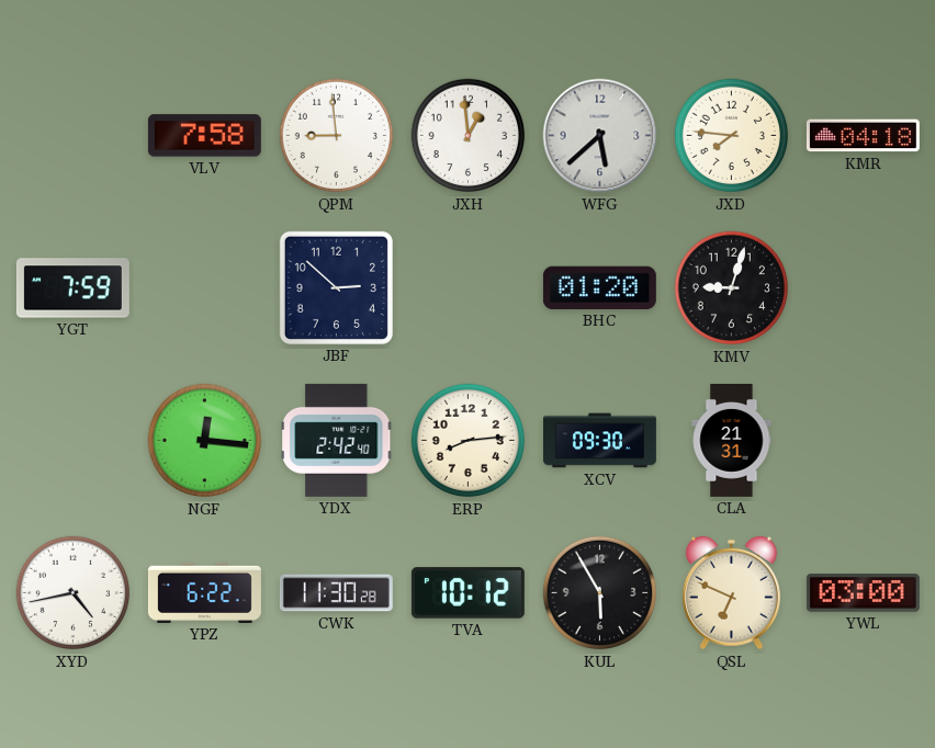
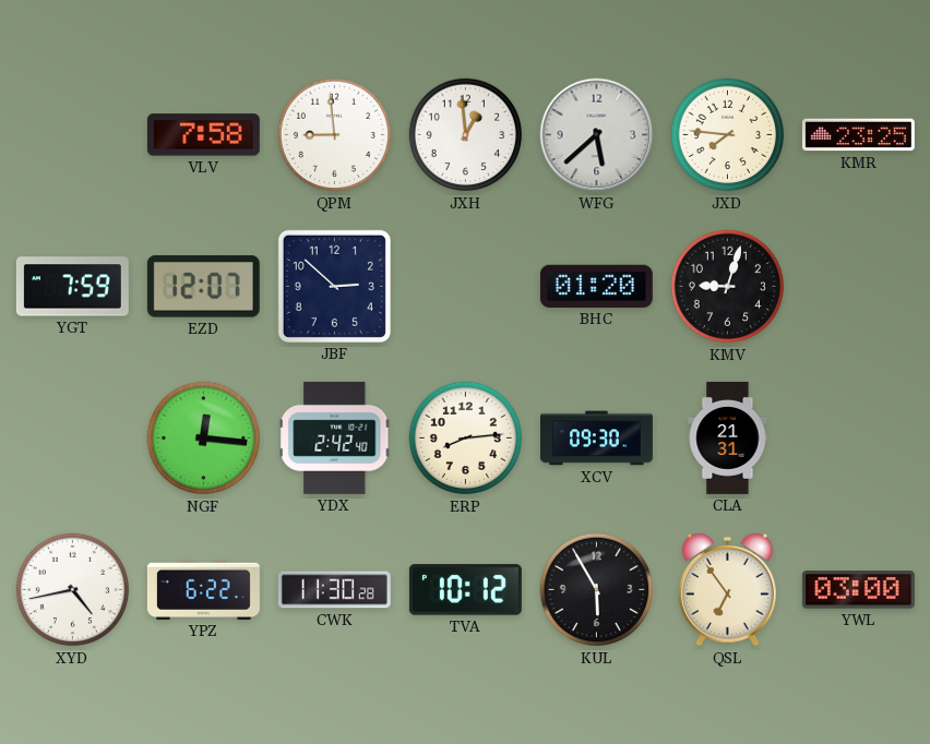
KMR: 04:18 -> 23:25
EZD: none -> 12:07
QSL: 6:49 -> 6:54
